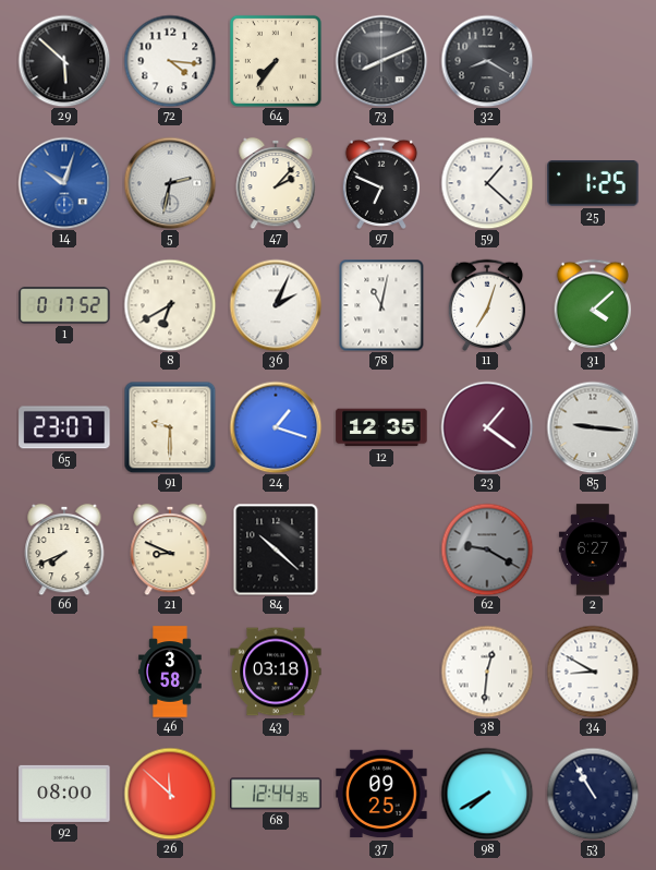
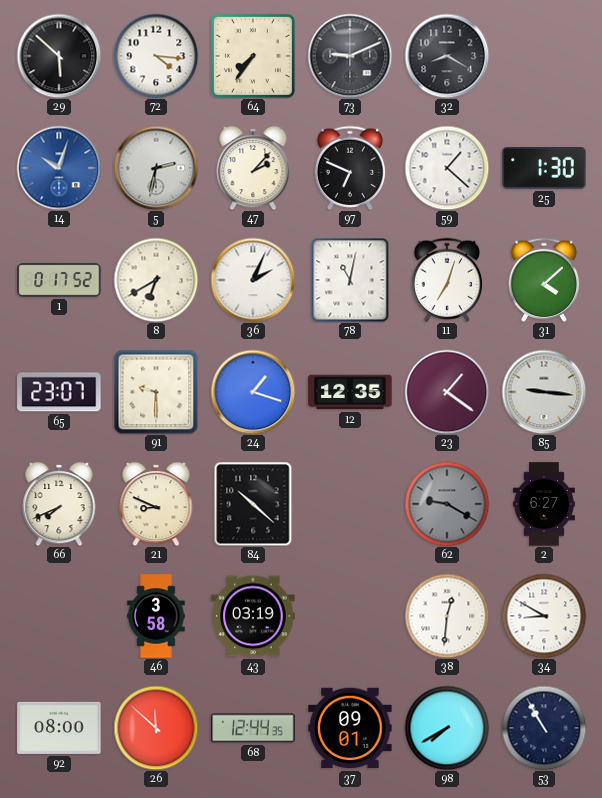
73: 8:11 -> 9:11
25: 1:25 -> 1:30
43: 03:18 -> 03:19
37: 09:25 -> 09:01
